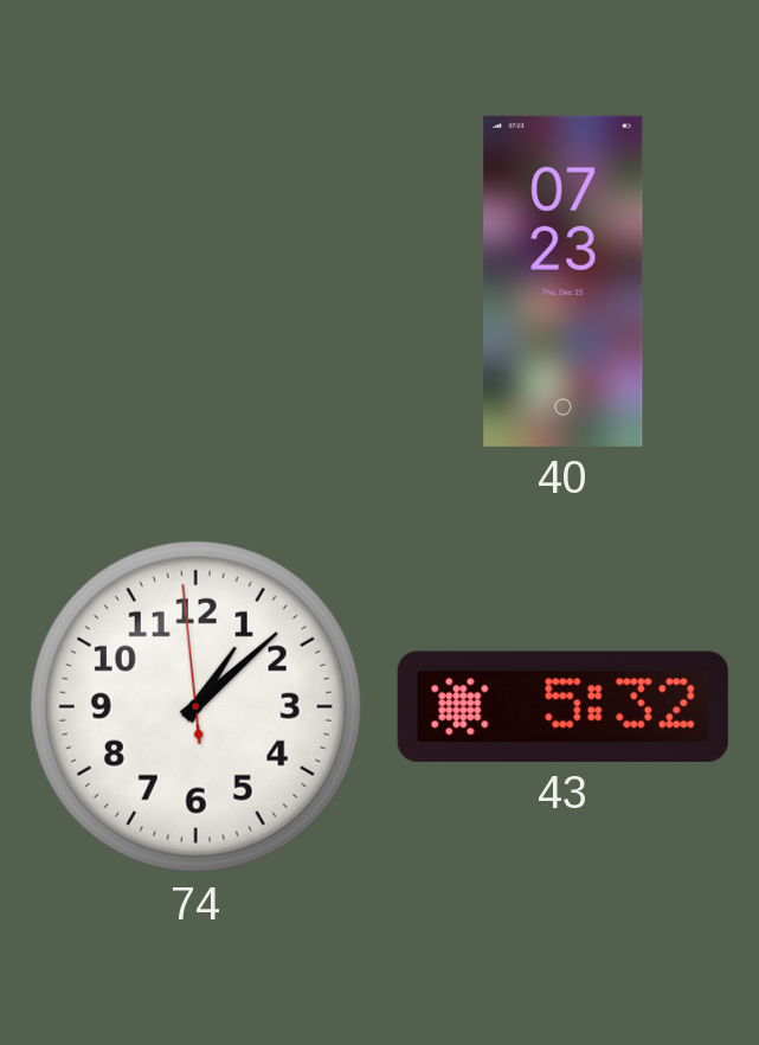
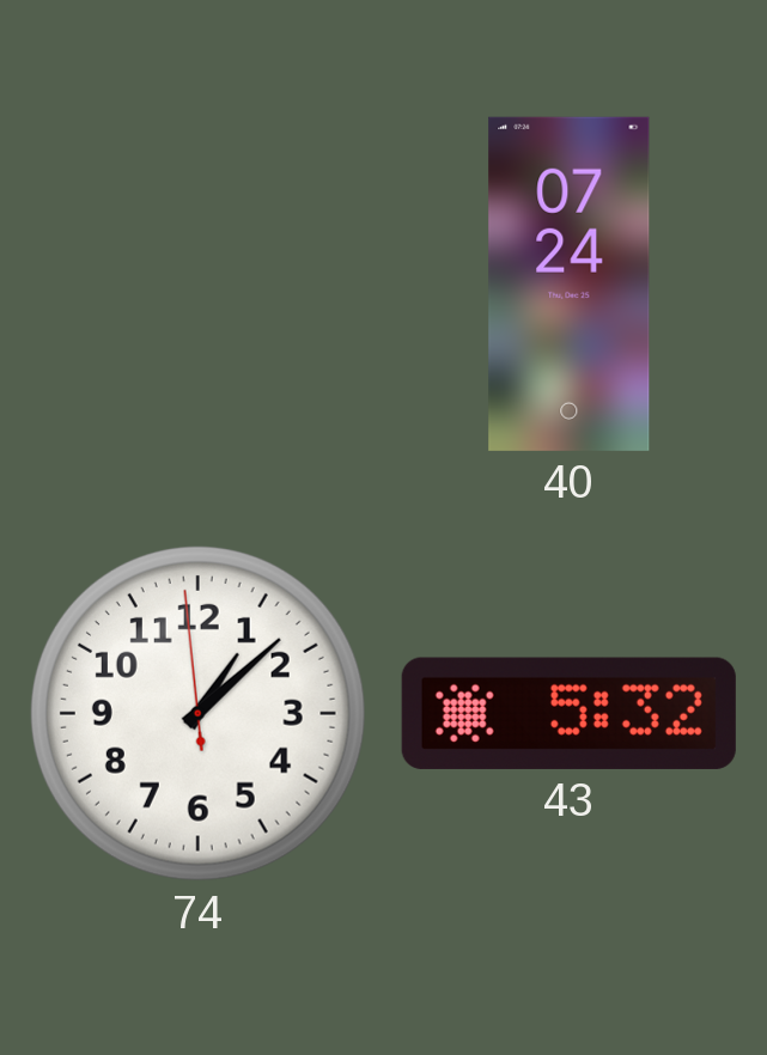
40: 07:23 -> 07:24
